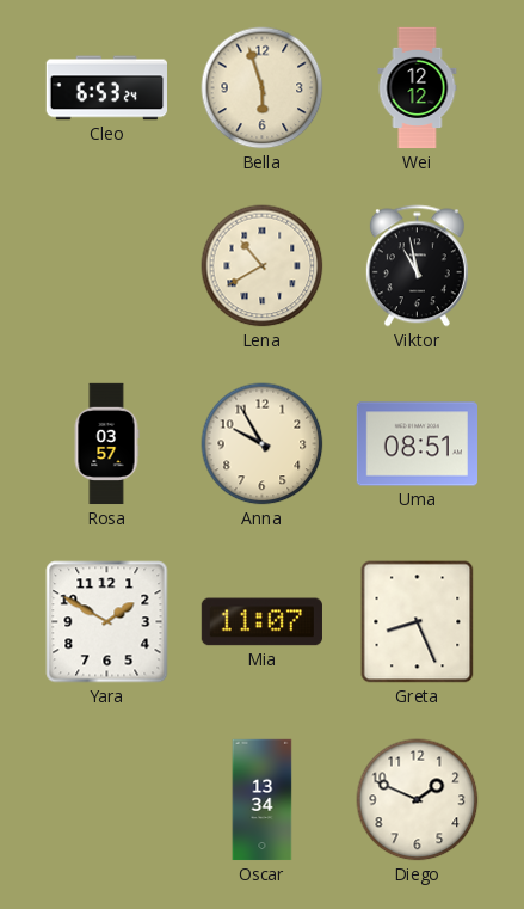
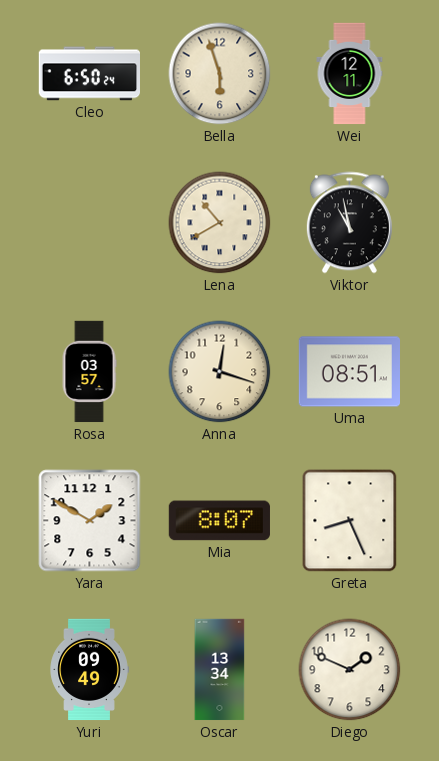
Cleo: 6:53 -> 6:50
Wei: 12:12 -> 12:11
Anna: 9:55 -> 12:18
Mia: 11:07 -> 8:07
Yuri: none -> 09:49
